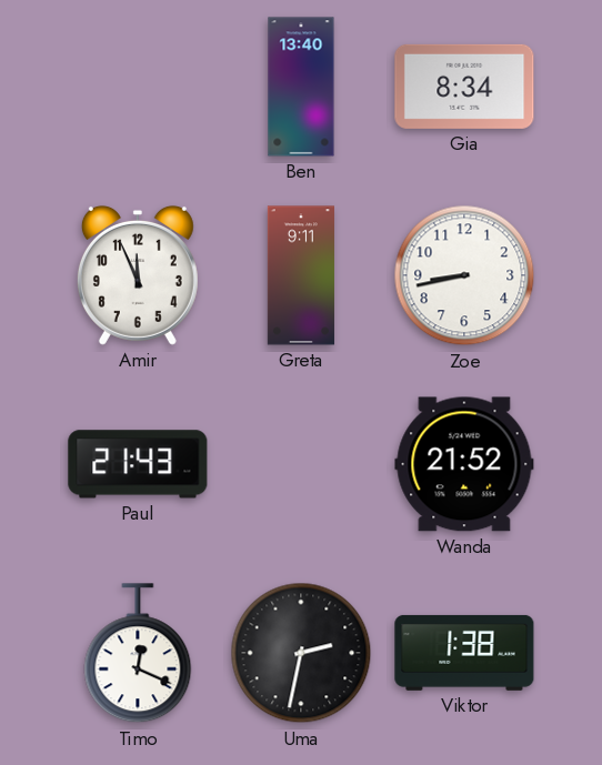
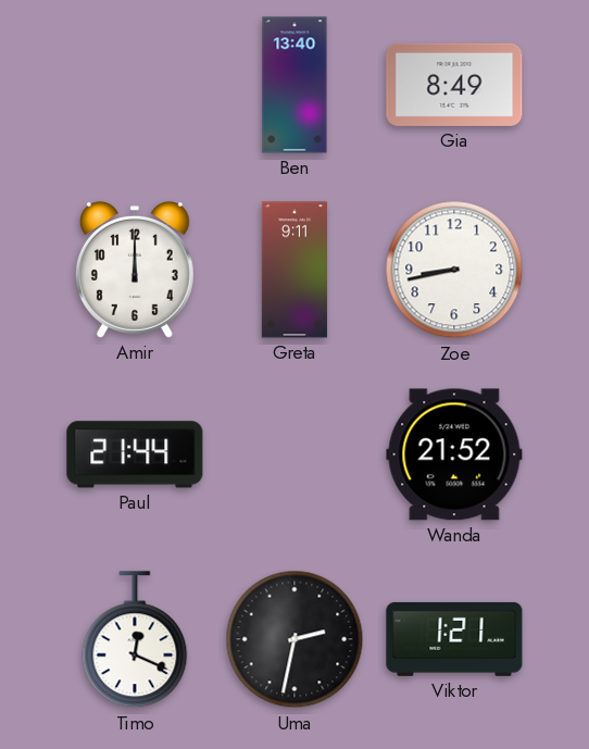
Gia: 8:34 -> 8:49
Amir: 11:56 -> 12:00
Paul: 21:43 -> 21:44
Viktor: 1:38 -> 1:21
